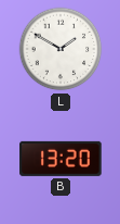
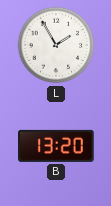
L: 1:50 -> 1:55
